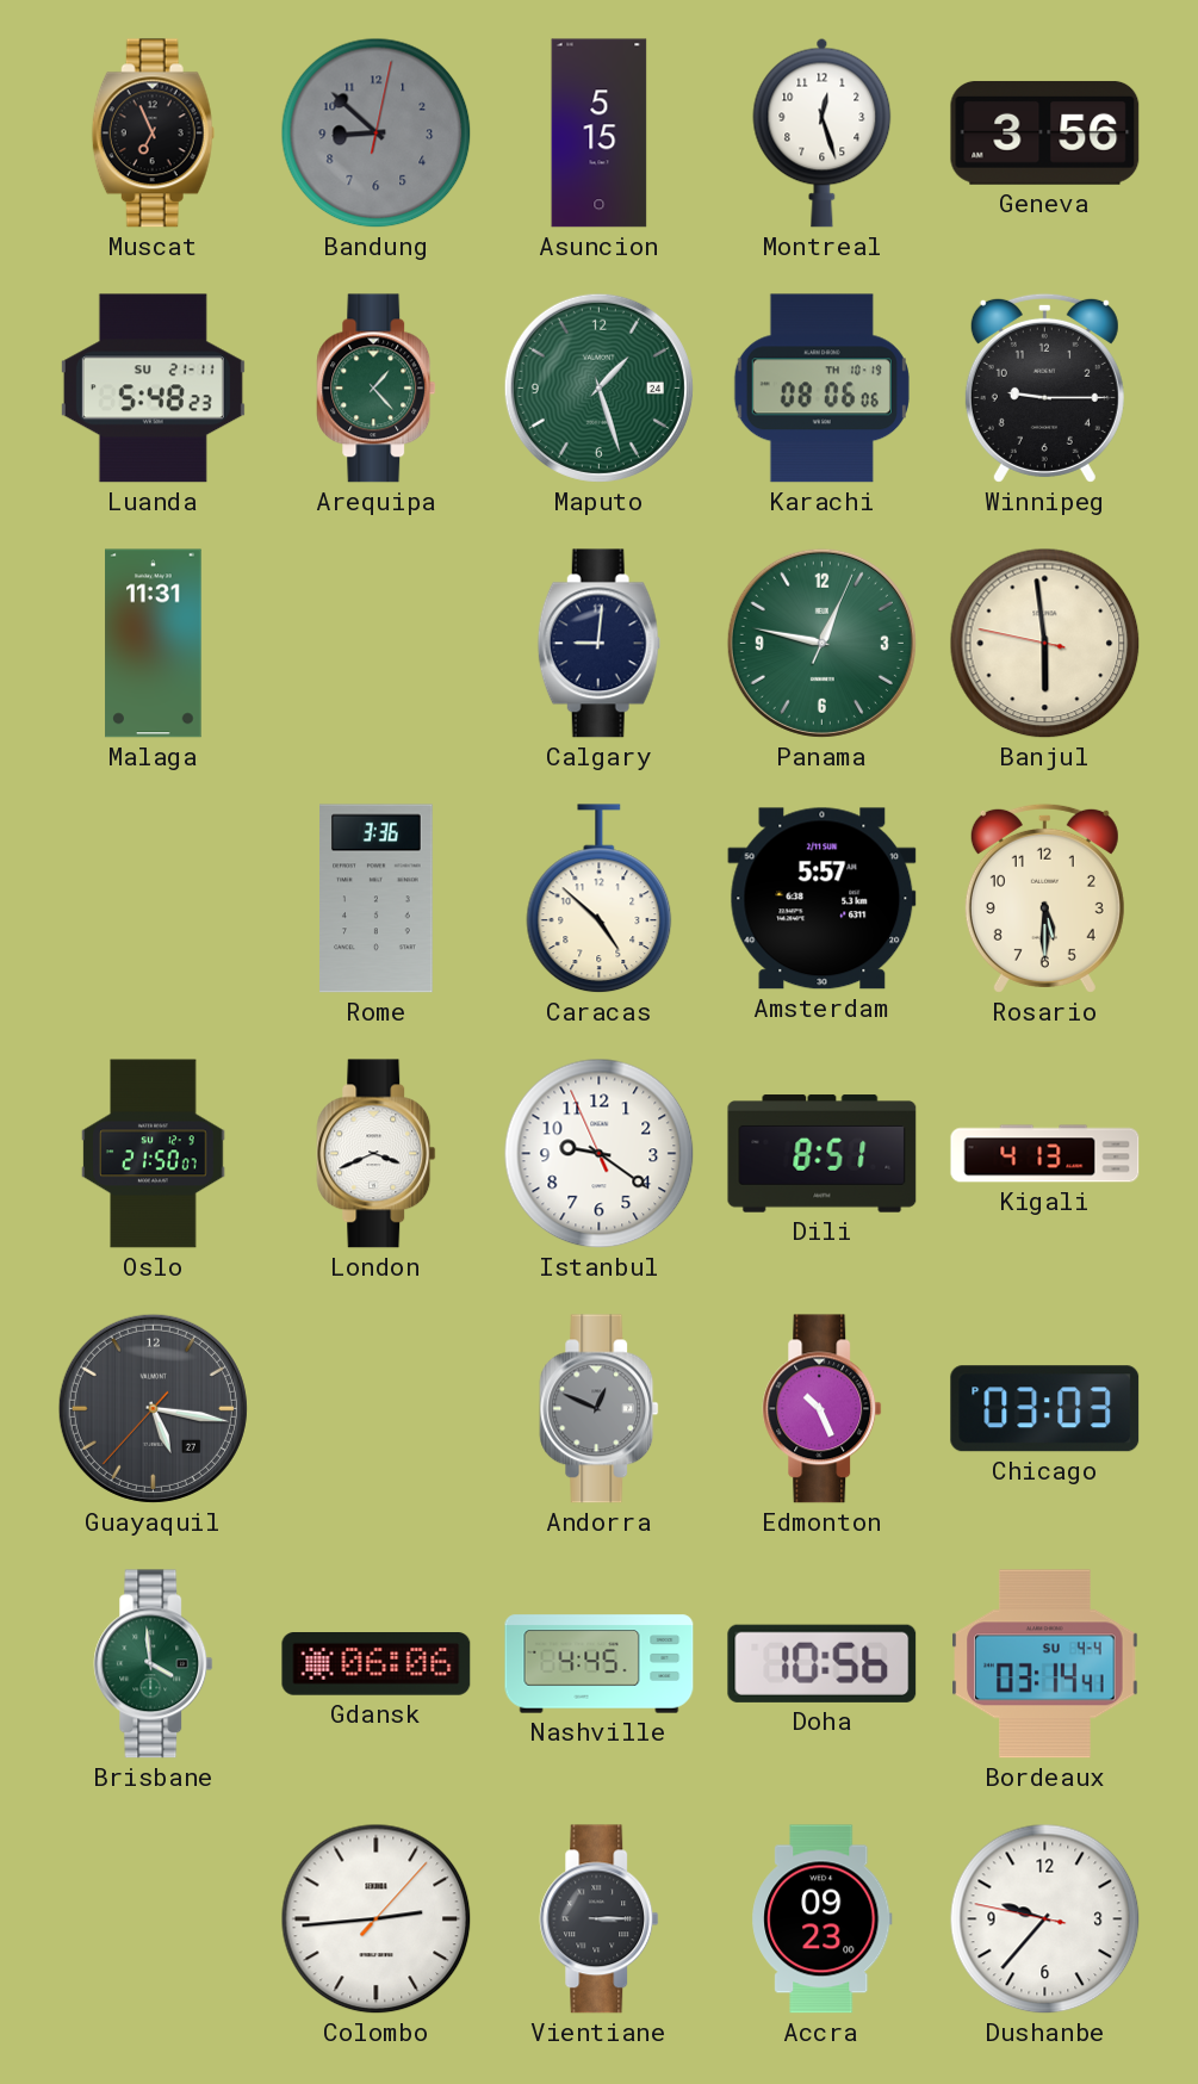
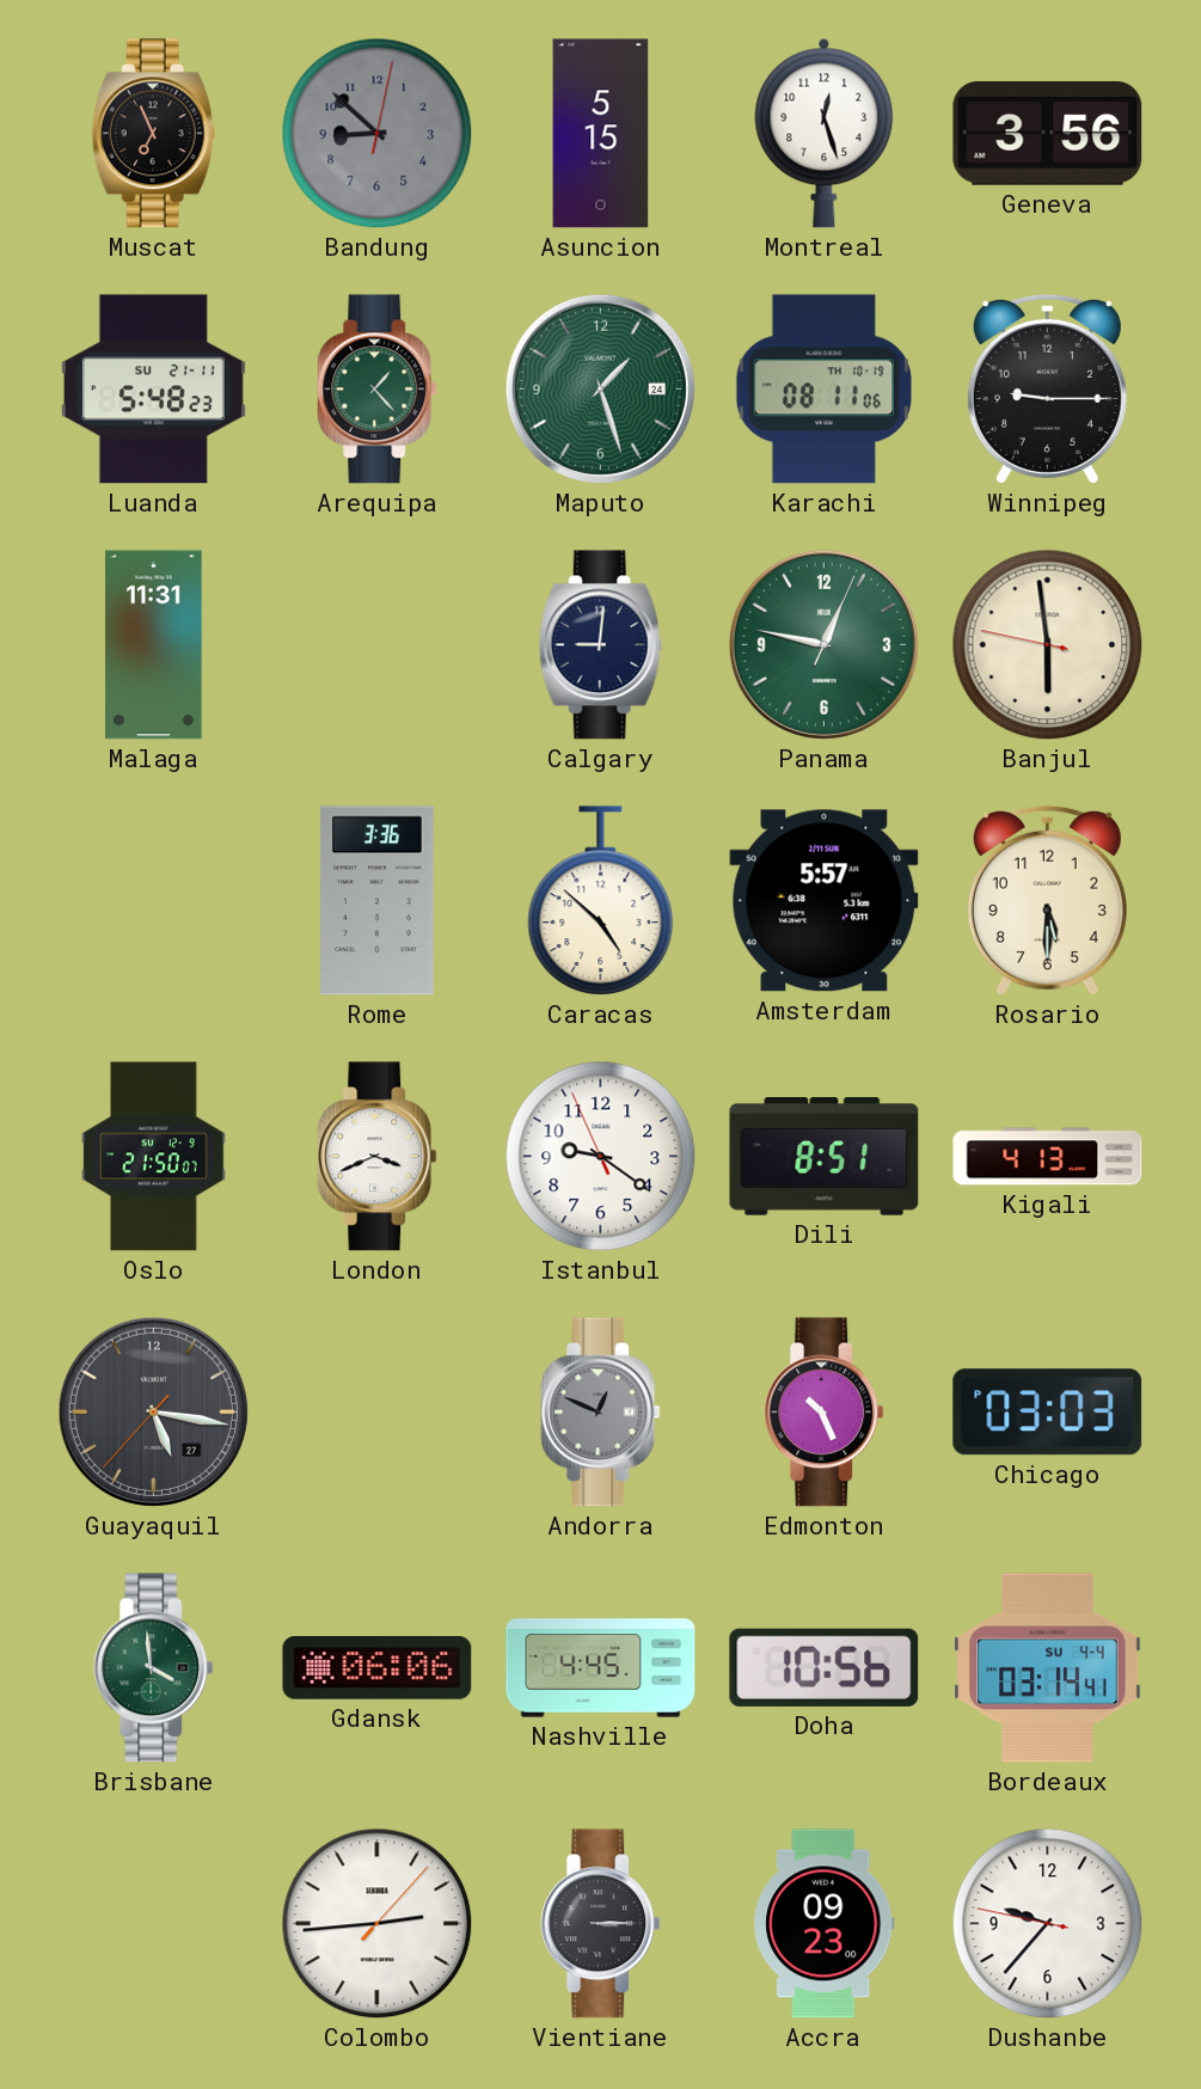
Karachi: 08:06 -> 08:11
